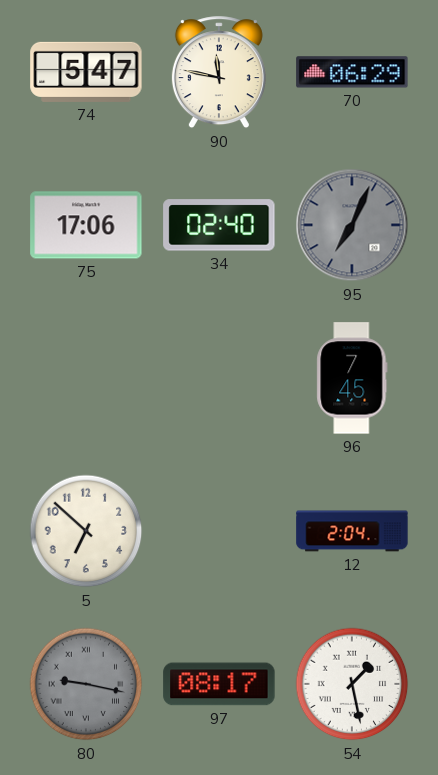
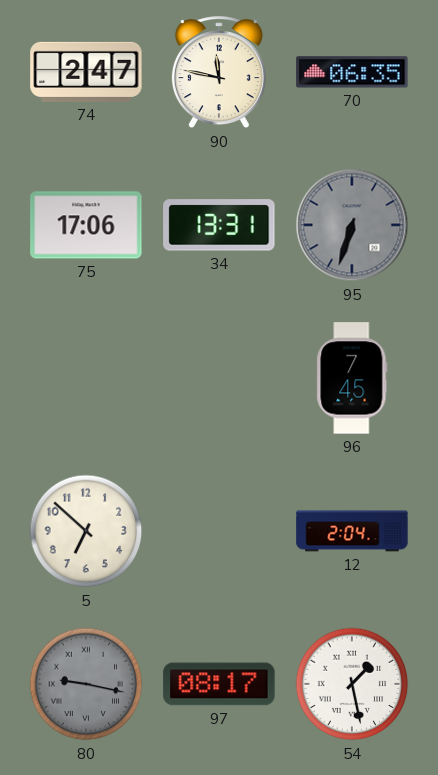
74: 5:47 -> 2:47
70: 06:29 -> 06:35
34: 02:40 -> 13:31
95: 7:04 -> 6:33
